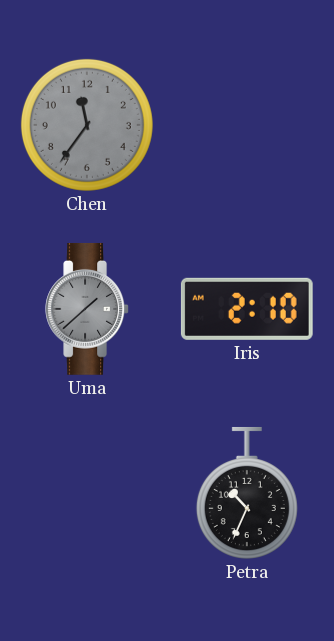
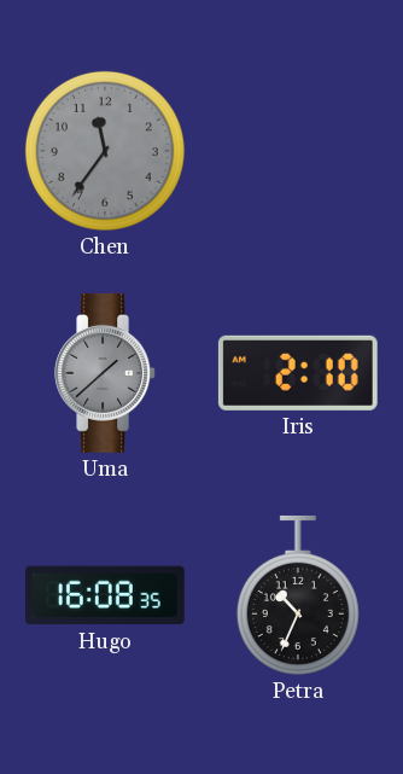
Hugo: none -> 16:08
